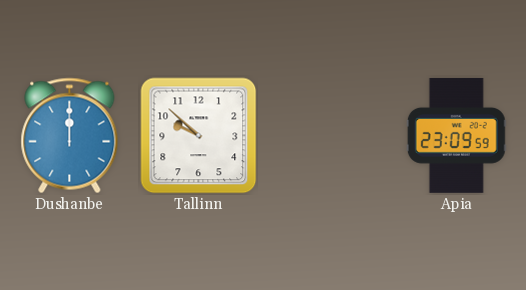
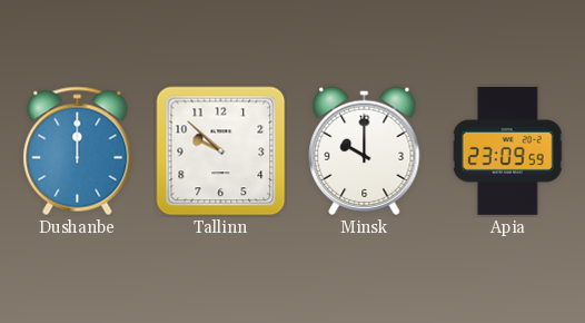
Minsk: none -> 10:00
